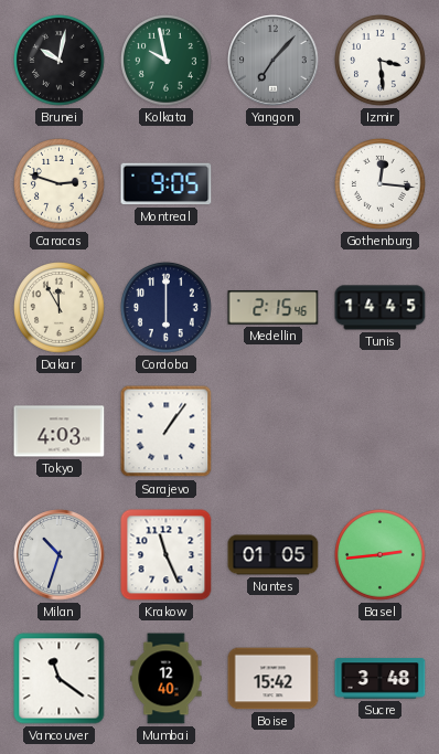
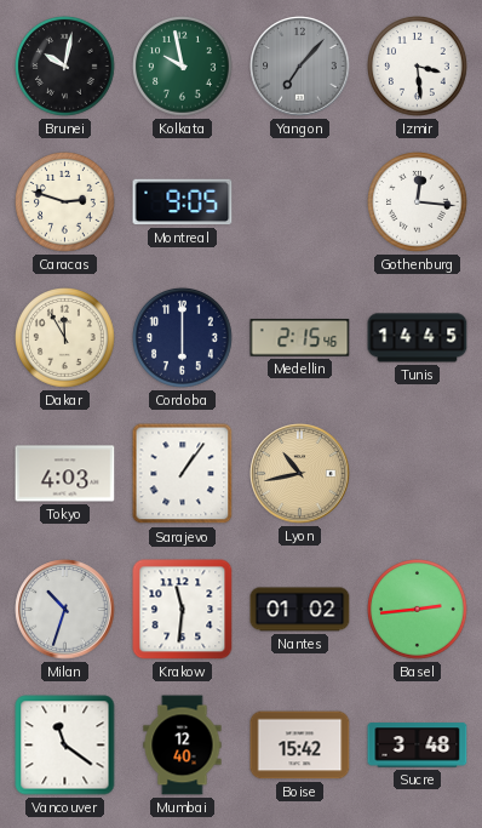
Lyon: none -> 10:43
Krakow: 11:26 -> 11:31
Nantes: 01:05 -> 01:02
